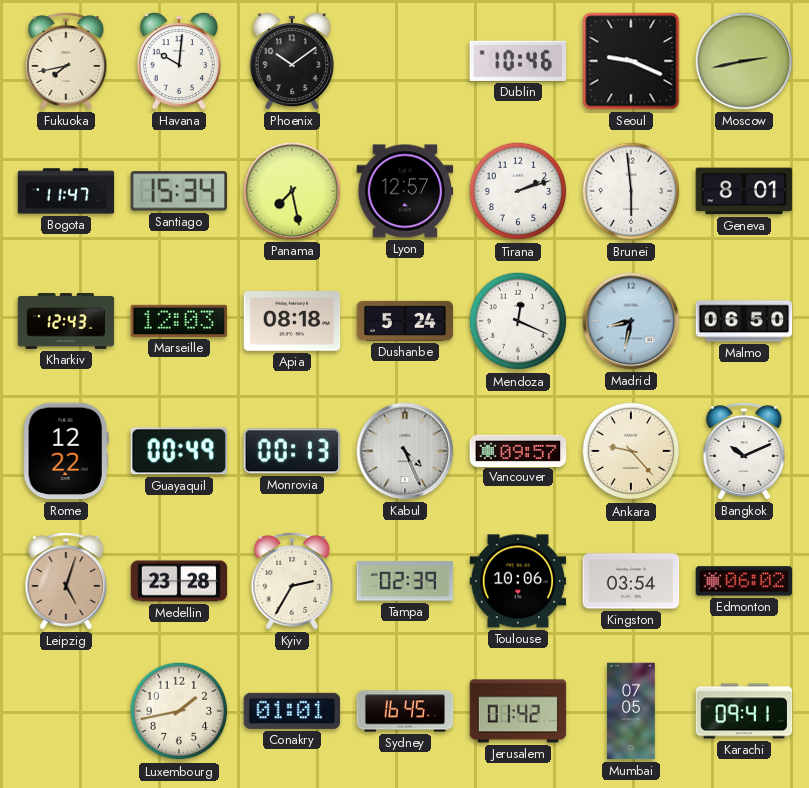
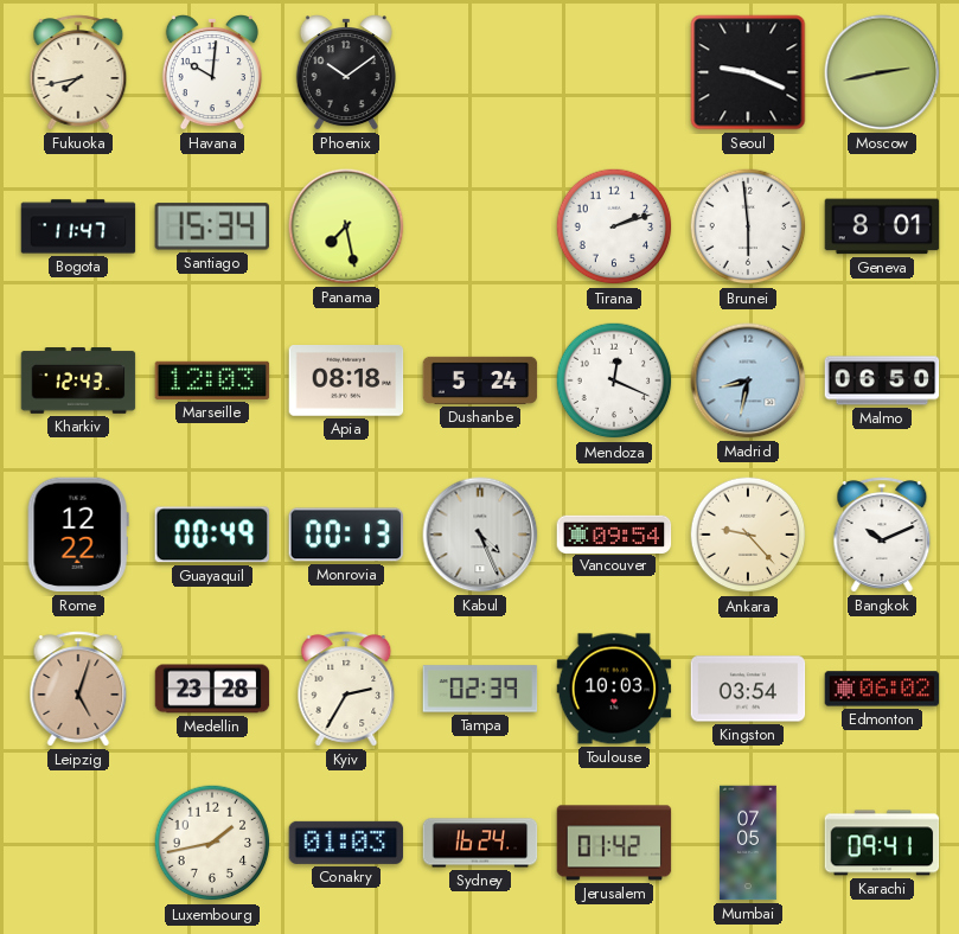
Dublin: 10:46 -> none
Lyon: 12:57 -> none
Vancouver: 09:57 -> 09:54
Toulouse: 10:06 -> 10:03
Conakry: 01:01 -> 01:03
Sydney: 16:45 -> 16:24
